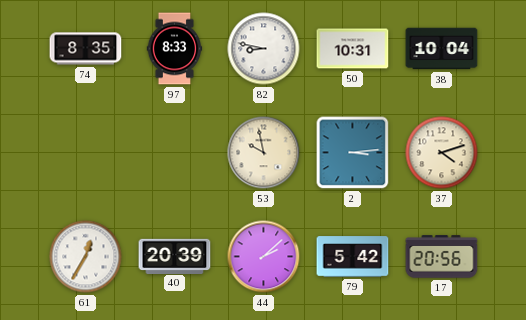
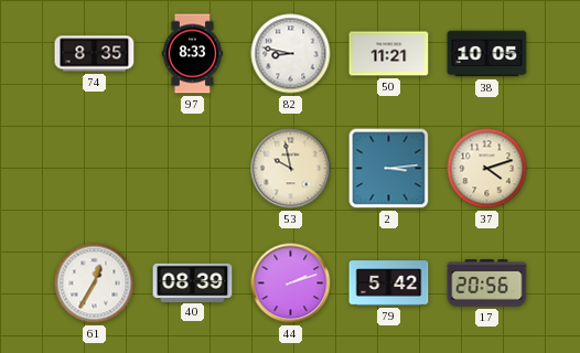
50: 10:31 -> 11:21
38: 10:04 -> 10:05
40: 20:39 -> 08:39
44: 2:08 -> 2:12
